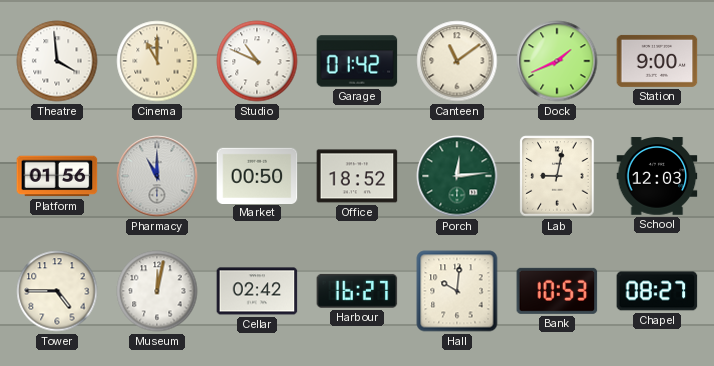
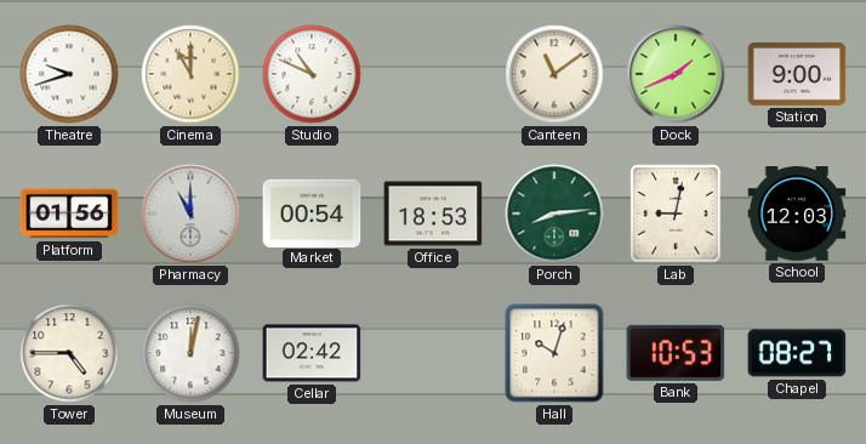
Theatre: 3:59 -> 9:42
Garage: 01:42 -> none
Market: 00:50 -> 00:54
Office: 18:52 -> 18:53
Porch: 12:14 -> 8:14
Harbour: 16:27 -> none
Hall: 10:01 -> 10:03
